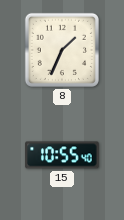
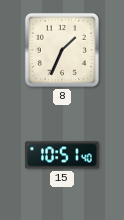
15: 10:55 -> 10:51
